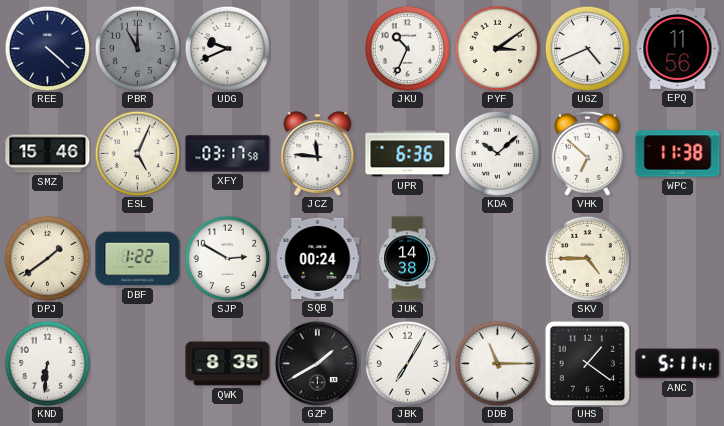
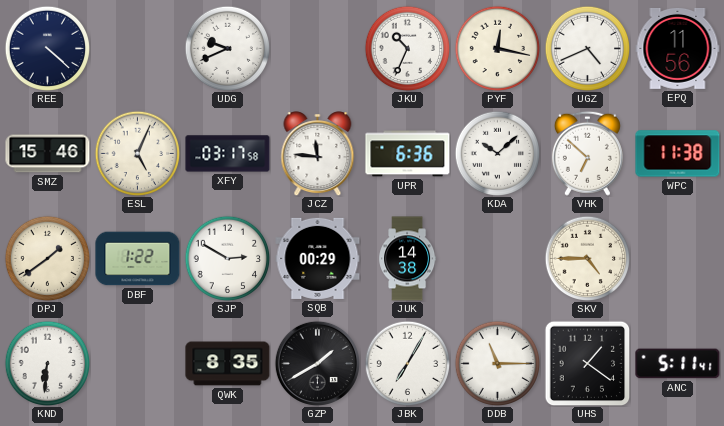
PBR: 11:00 -> none
PYF: 3:09 -> 12:17
SQB: 00:24 -> 00:29
